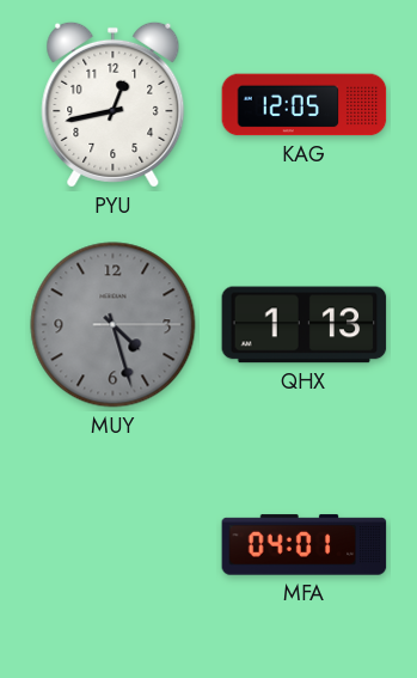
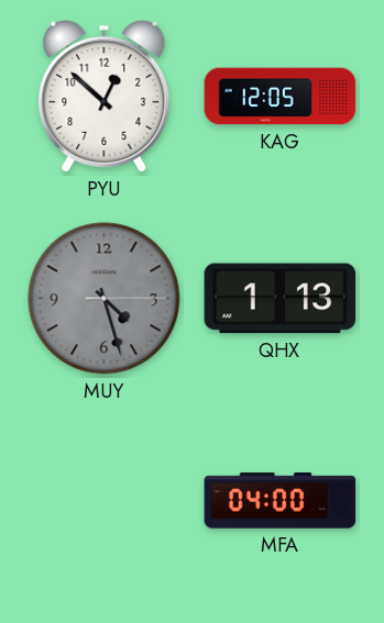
PYU: 12:43 -> 12:52
MFA: 04:01 -> 04:00
